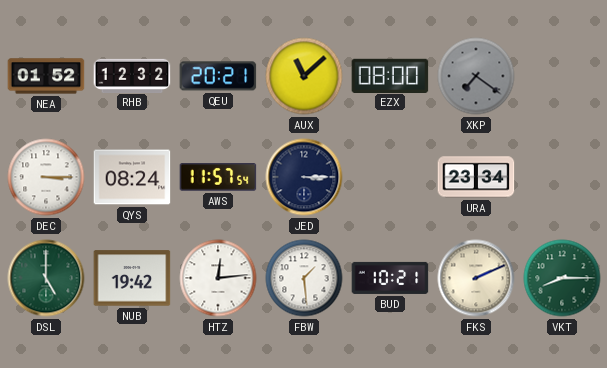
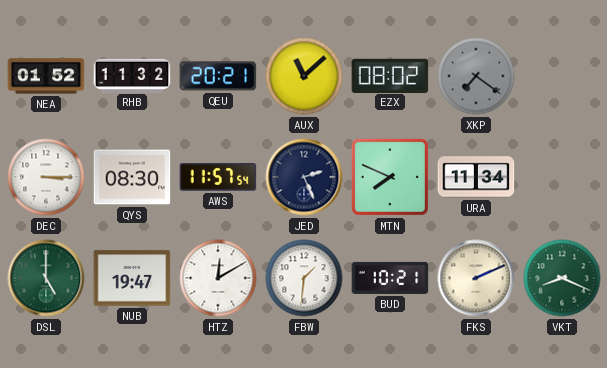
RHB: 12:32 -> 11:32
EZX: 08:00 -> 08:02
QYS: 08:24 -> 08:30
JED: 3:15 -> 2:26
MTN: none -> 7:49
URA: 23:34 -> 11:34
NUB: 19:42 -> 19:47
HTZ: 12:14 -> 12:10
FBW: 1:29 -> 1:31
VKT: 8:15 -> 8:19
